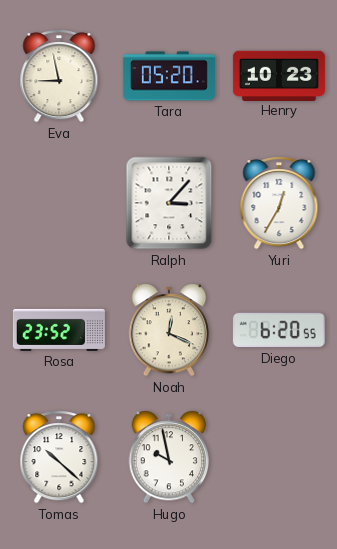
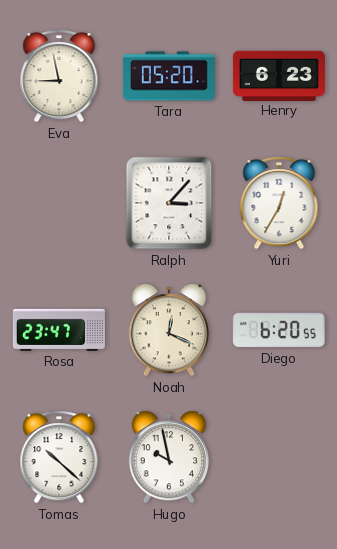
Henry: 10:23 -> 6:23
Rosa: 23:52 -> 23:47
